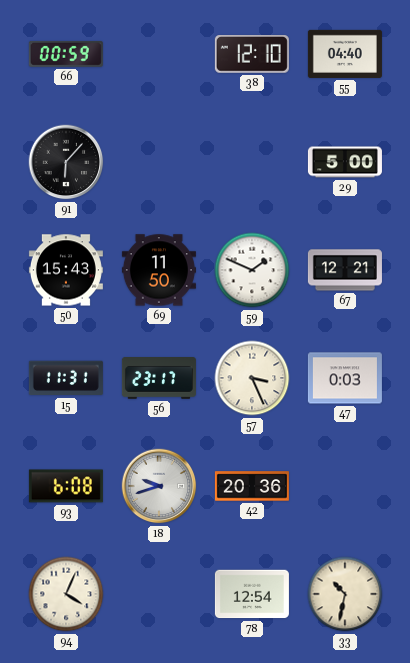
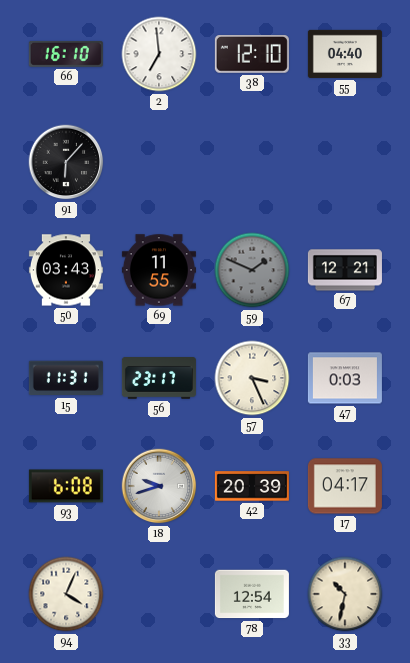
66: 00:59 -> 16:10
2: none -> 6:59
29: 5:00 -> none
50: 15:43 -> 03:43
69: 11:50 -> 11:55
59 dial: white -> grey
42: 20:36 -> 20:39
17: none -> 04:17
